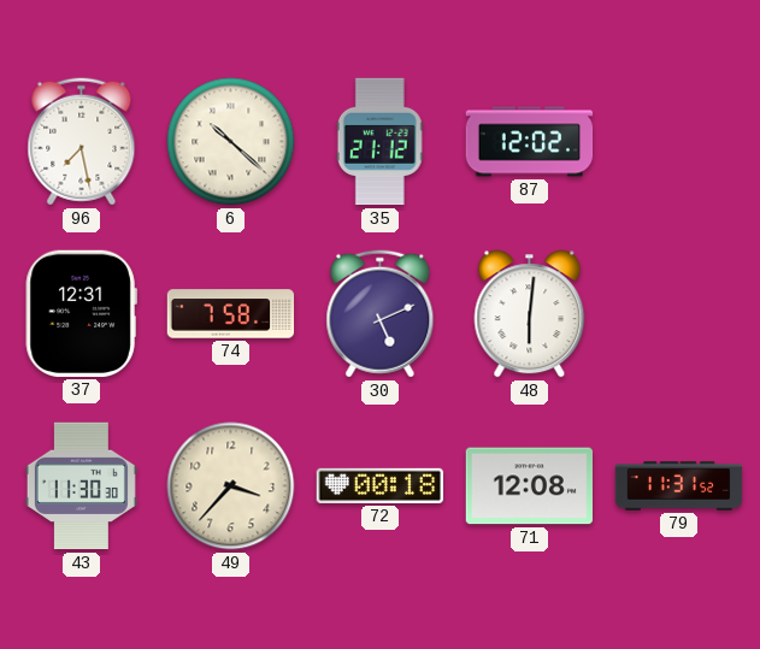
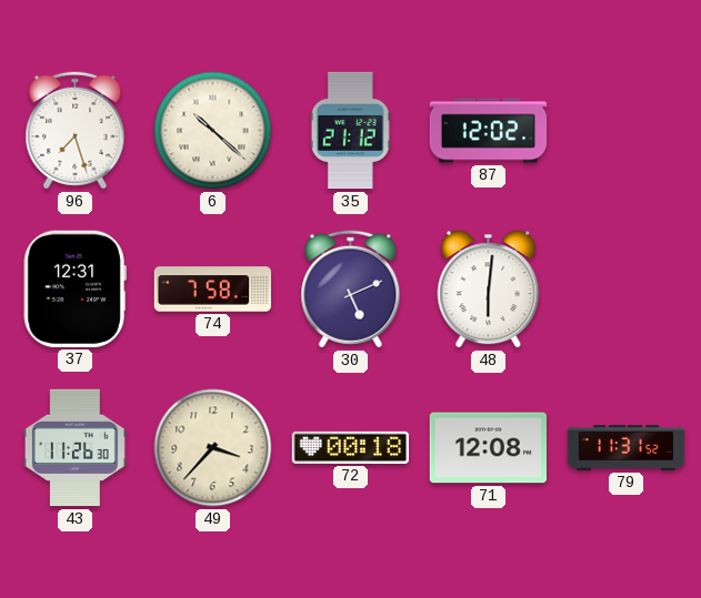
96: 7:28 -> 7:27
43: 11:30 -> 11:26
